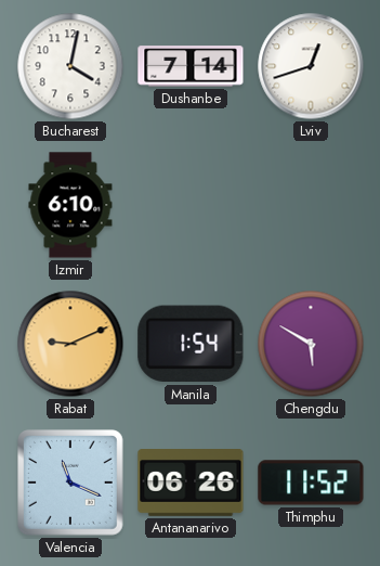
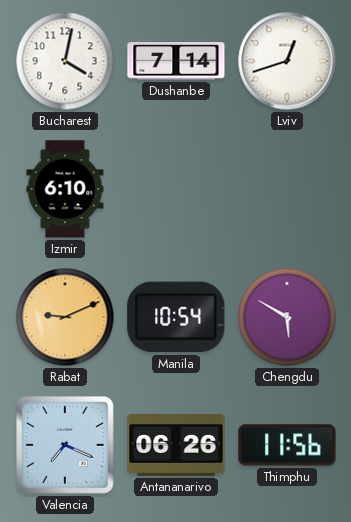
Manila: 1:54 -> 10:54
Valencia: 11:19 -> 7:19
Thimphu: 11:52 -> 11:56
